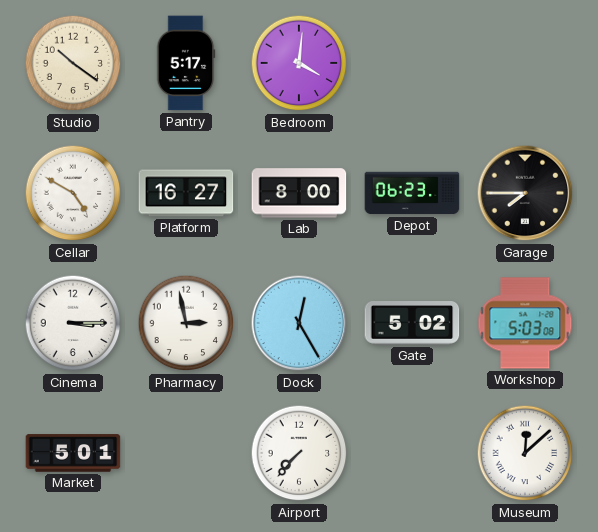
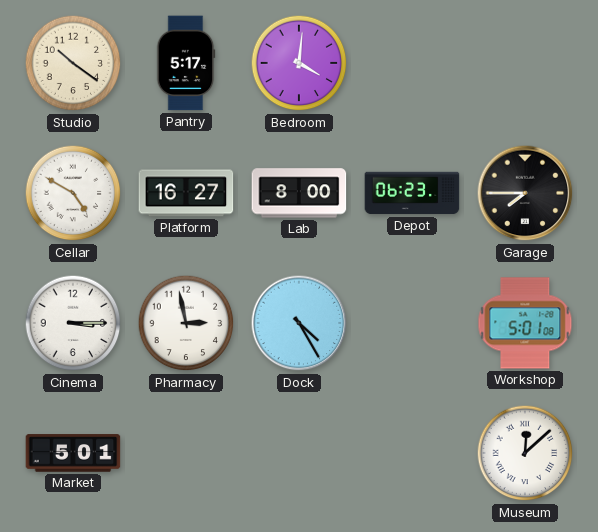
Dock: 12:25 -> 4:25
Gate: 5:02 -> none
Workshop: 5:03 -> 5:01
Airport: 7:37 -> none
